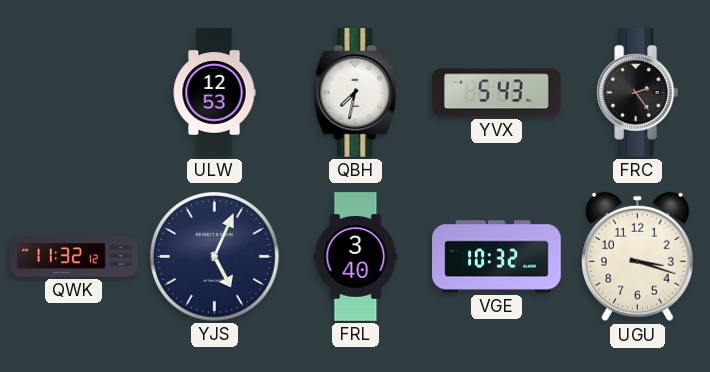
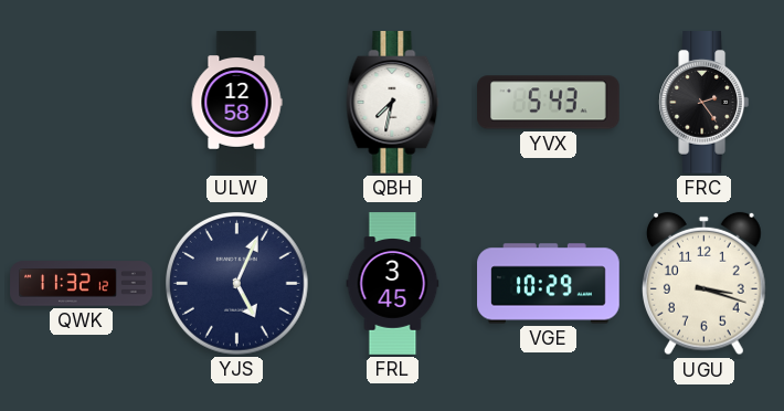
ULW: 12:53 -> 12:58
FRL: 3:40 -> 3:45
VGE: 10:32 -> 10:29
